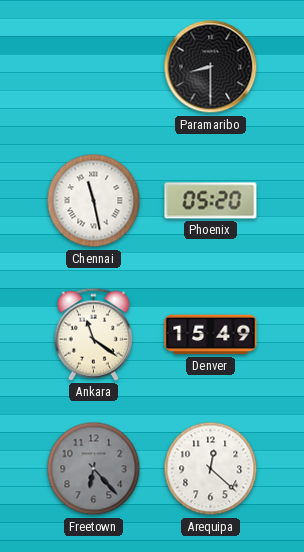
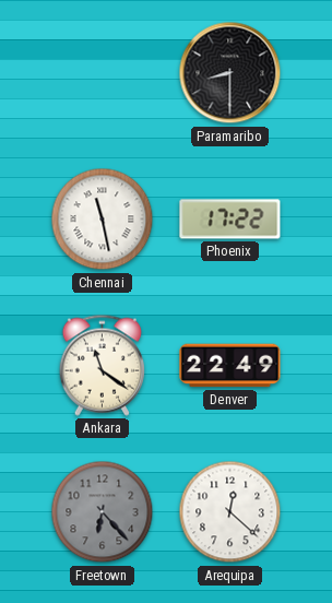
Phoenix: 05:20 -> 17:22
Denver: 15:49 -> 22:49
